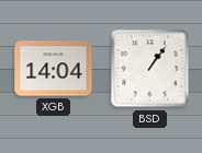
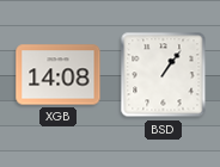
XGB: 14:04 -> 14:08
